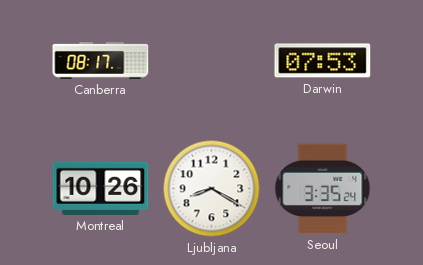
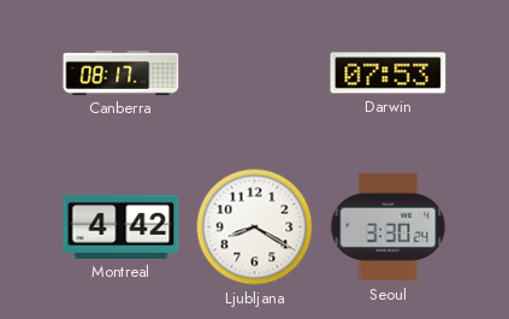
Montreal: 10:26 -> 4:42
Seoul: 3:35 -> 3:30
